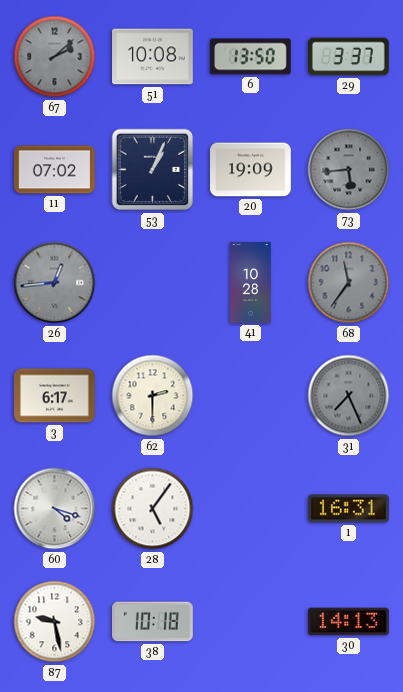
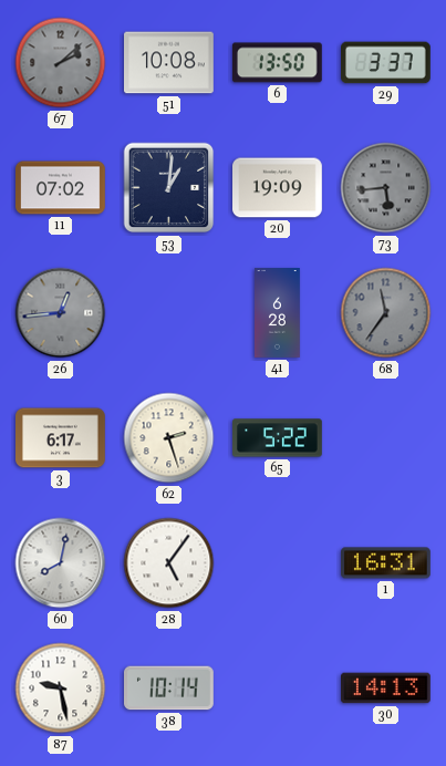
53: 1:04 -> 1:01
41: 10:28 -> 6:28
62: 2:30 -> 2:27
65: none -> 5:22
31: 7:26 -> none
60: 4:18 -> 8:02
38: 10:18 -> 10:14
